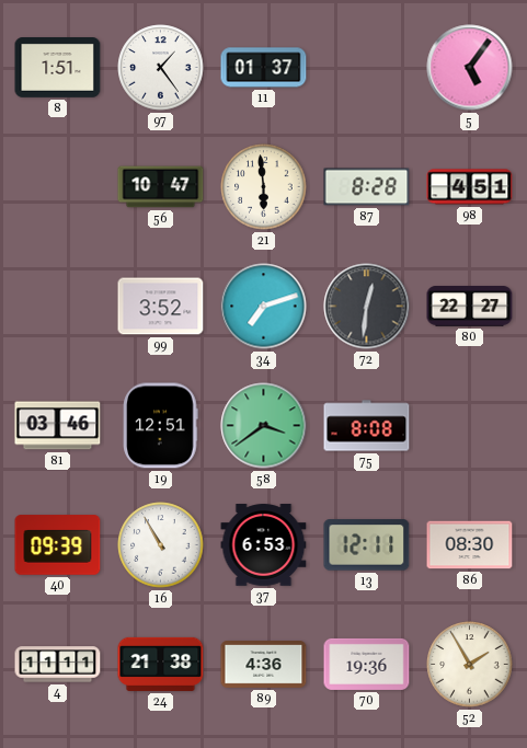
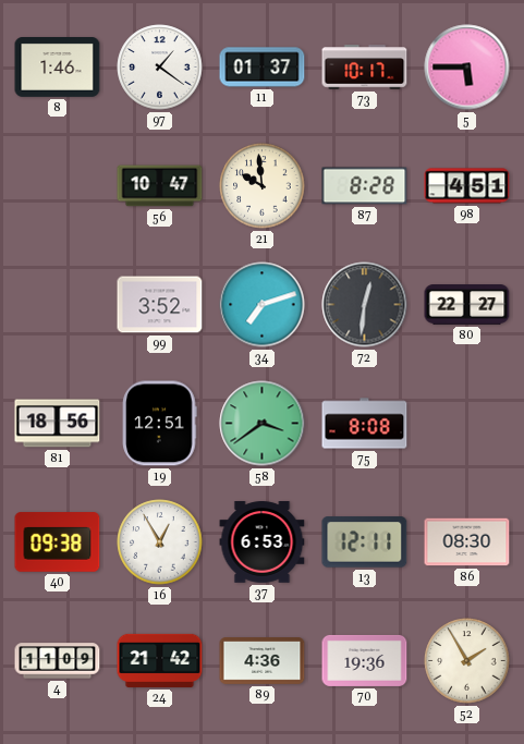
8: 1:51 -> 1:46
97: 1:24 -> 1:21
73: none -> 10:17
5: 5:06 -> 5:45
21: 5:59 -> 9:59
81: 03:46 -> 18:56
40: 09:39 -> 09:38
16: 10:55 -> 12:55
4: 11:11 -> 11:09
24: 21:38 -> 21:42
